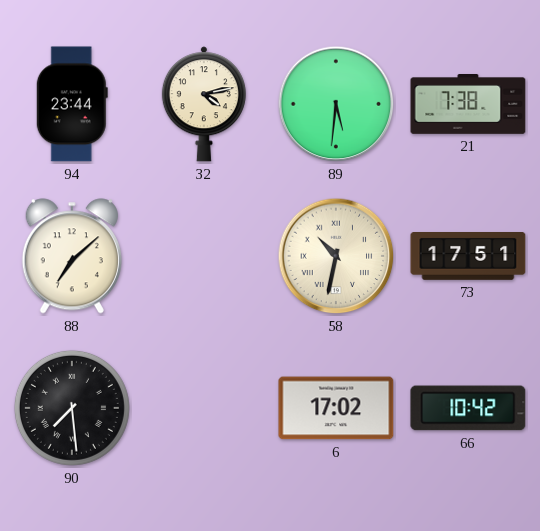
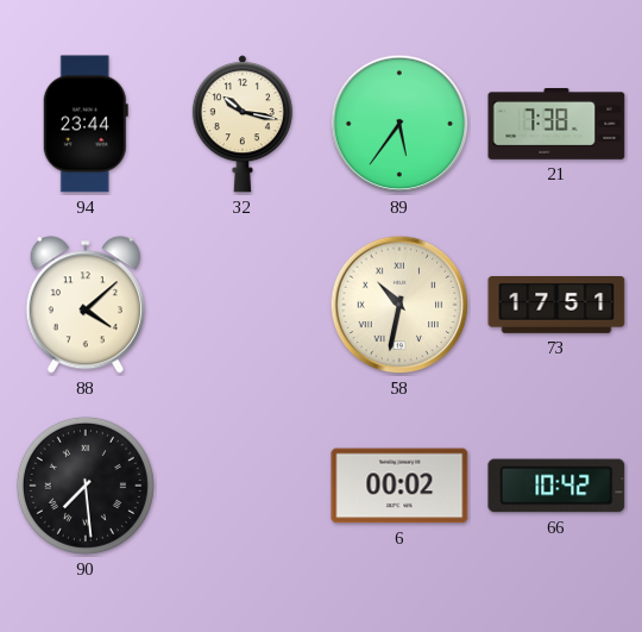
32: 4:13 -> 10:17
89: 5:31 -> 5:36
88: 7:08 -> 4:08
6: 17:02 -> 00:02
